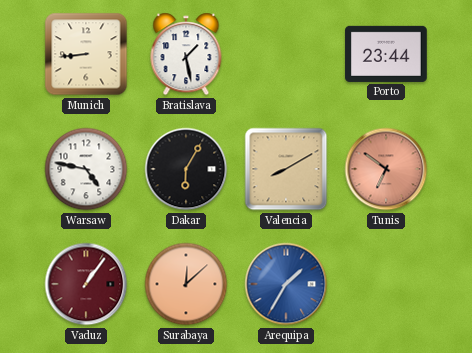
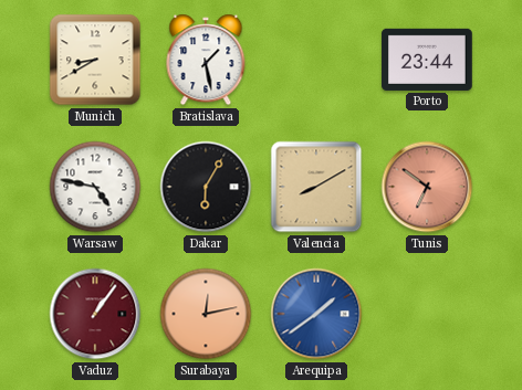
Munich: 8:44 -> 8:40
Surabaya: 12:08 -> 12:13
Arequipa: 1:35 -> 1:39
